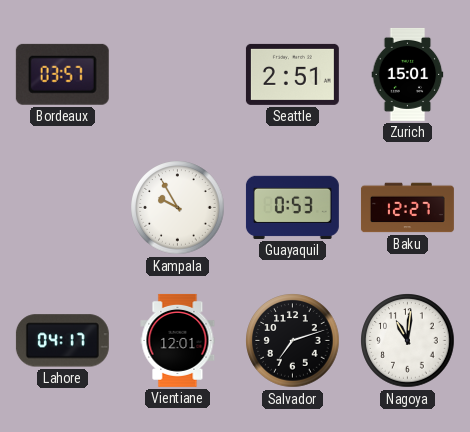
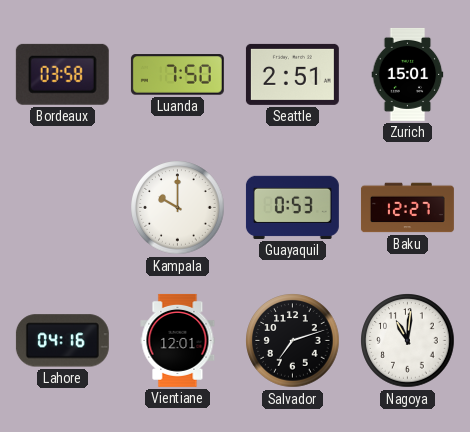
Bordeaux: 03:57 -> 03:58
Luanda: none -> 7:50
Kampala: 9:55 -> 10:00
Lahore: 04:17 -> 04:16
